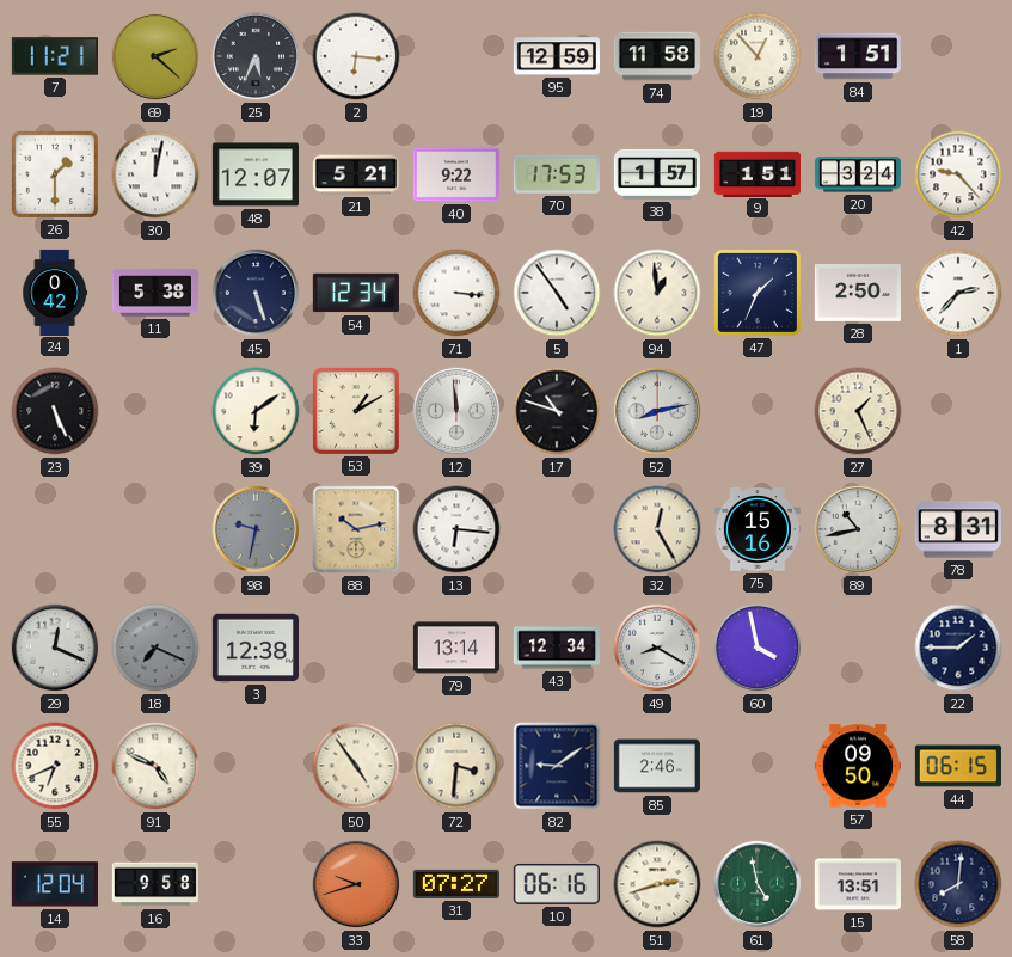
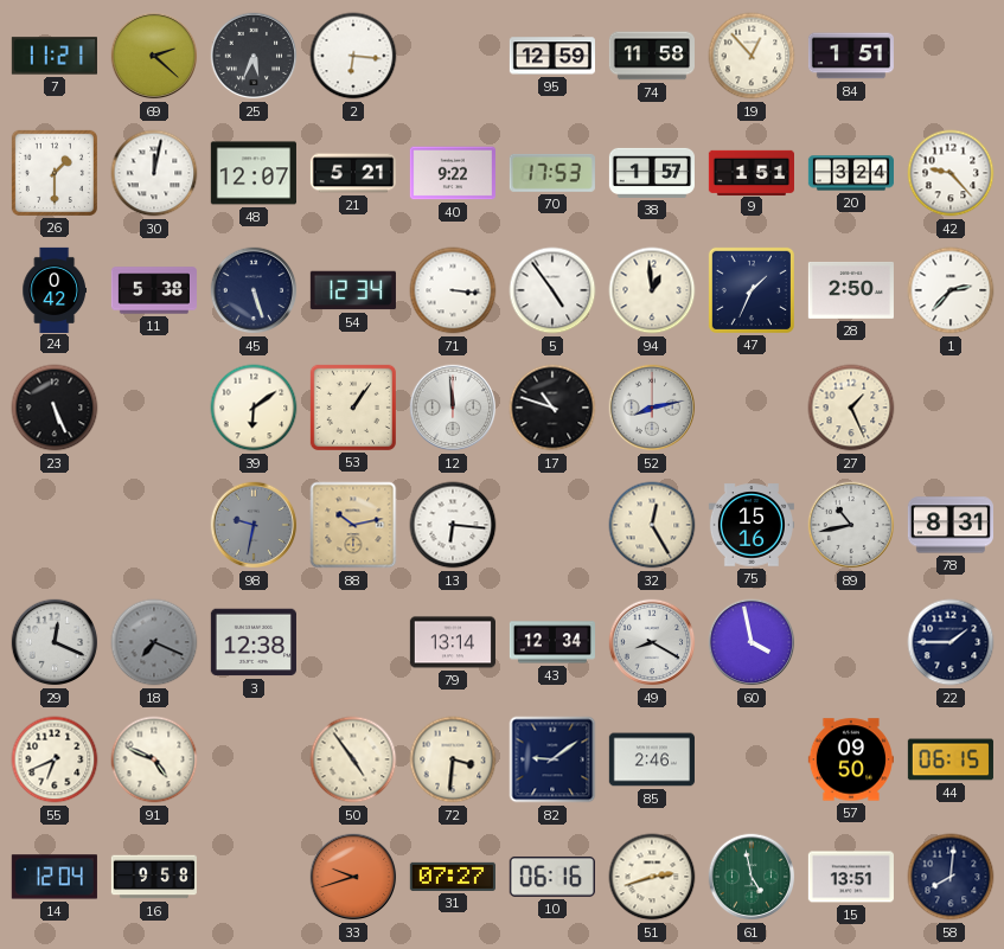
53: 1:10 -> 1:06
